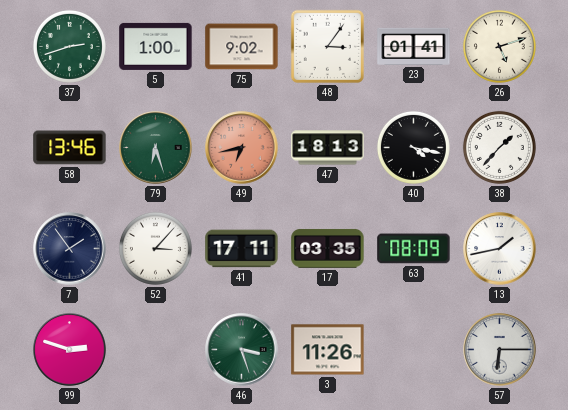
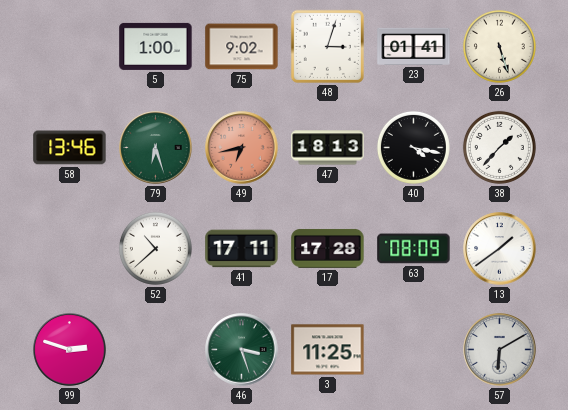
37: 2:42 -> none
48: 3:06 -> 3:03
26: 5:12 -> 5:27
7: 1:54 -> none
52: 3:07 -> 10:38
17: 03:35 -> 17:28
13: 1:43 -> 1:39
3: 11:26 -> 11:25
57: 6:15 -> 6:10
